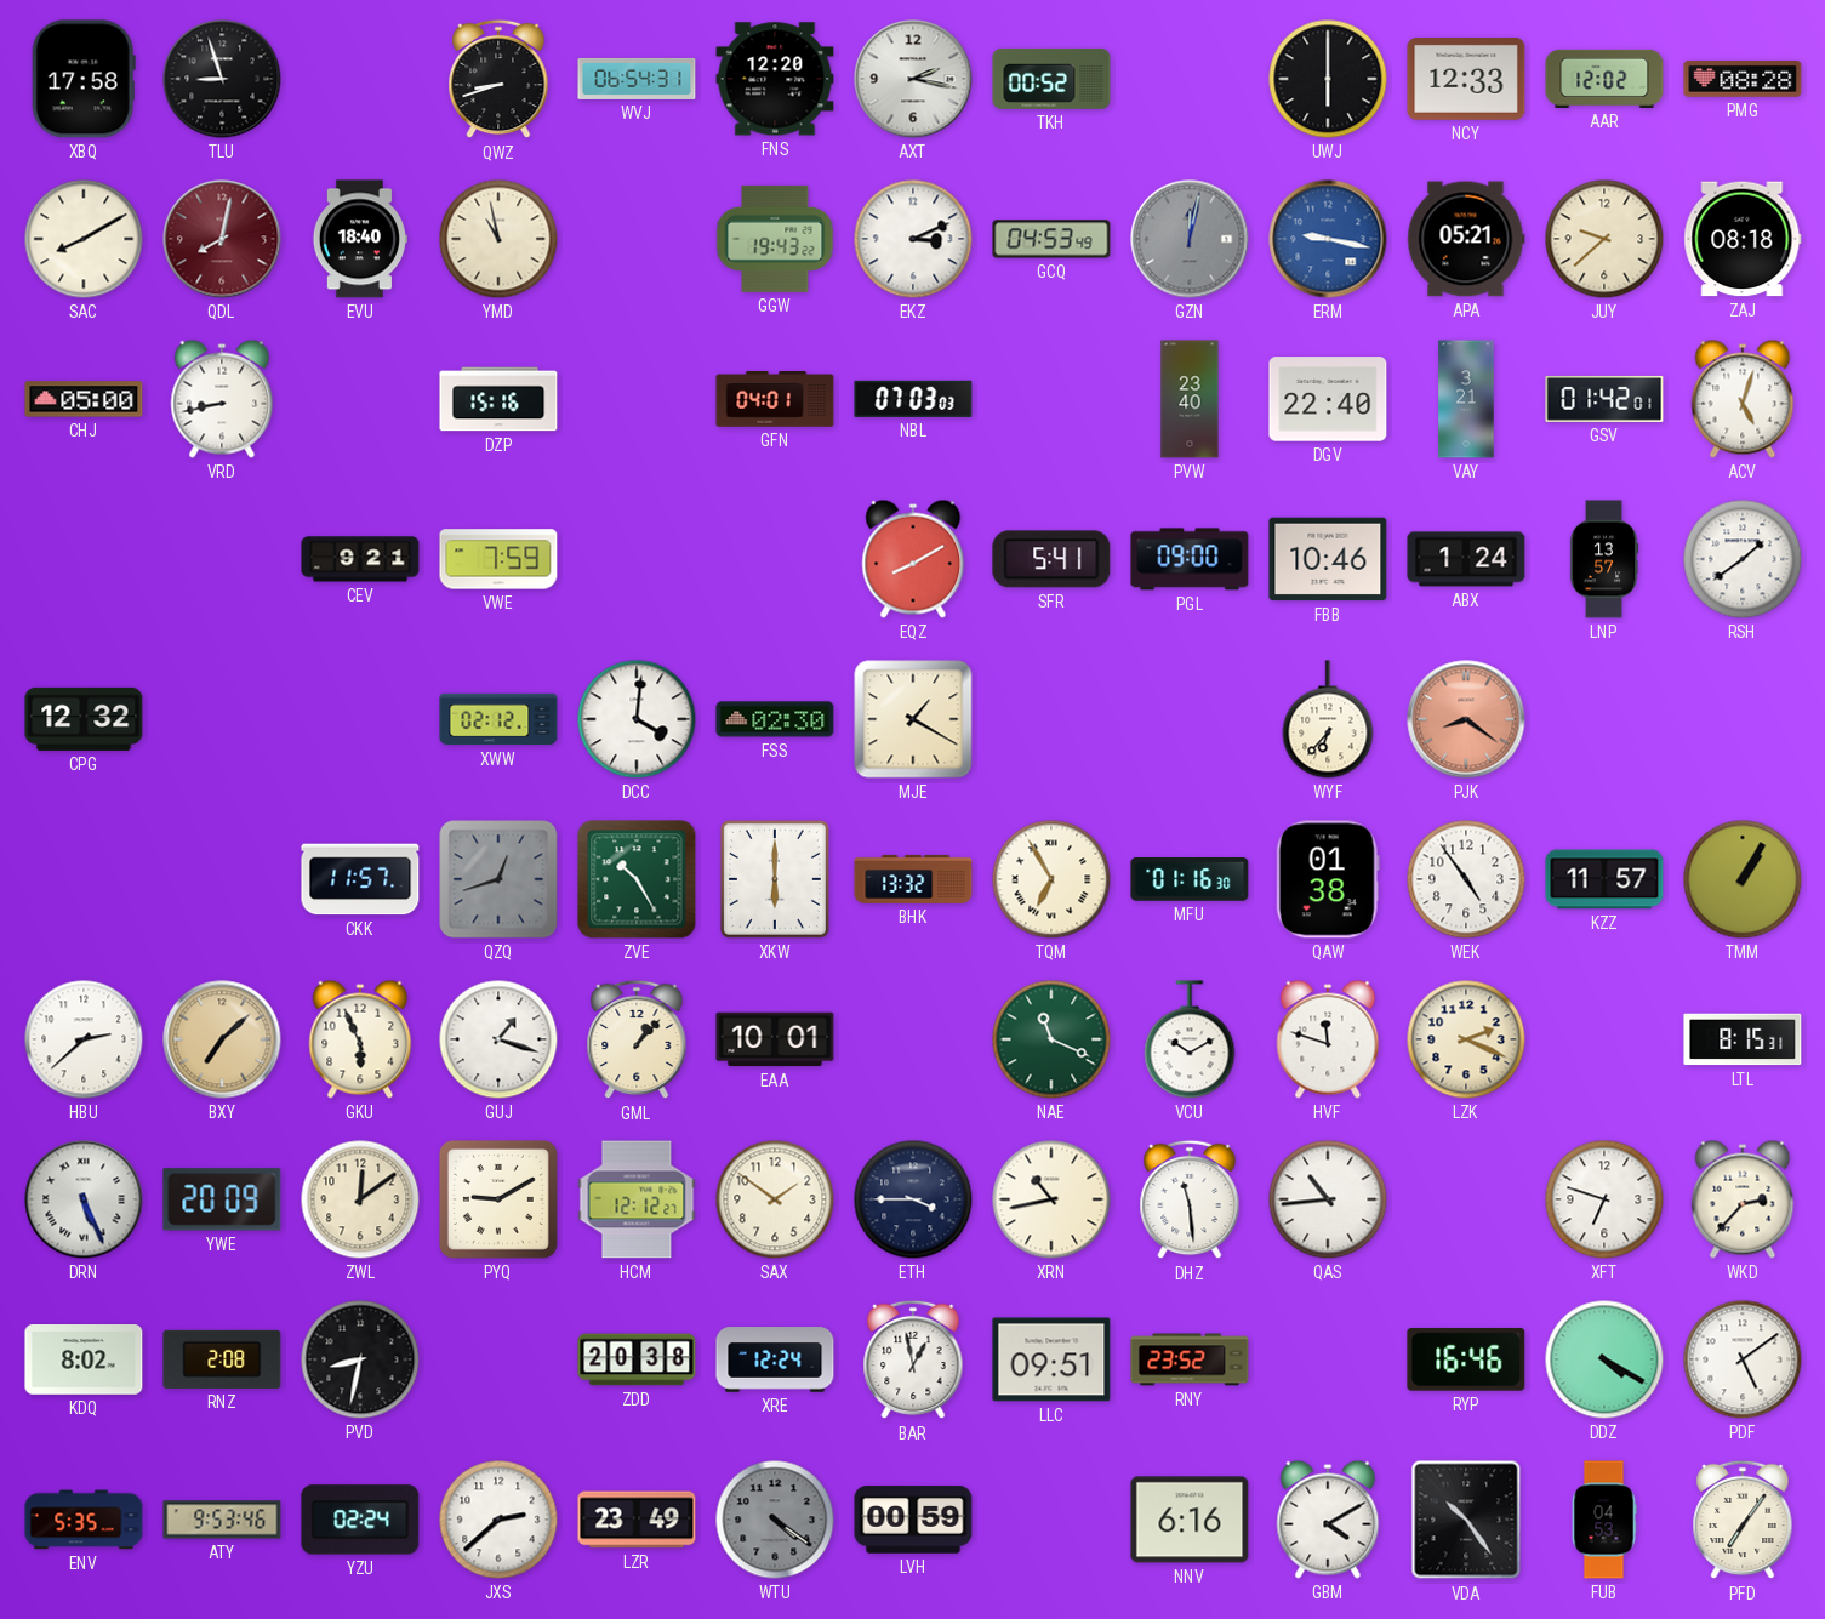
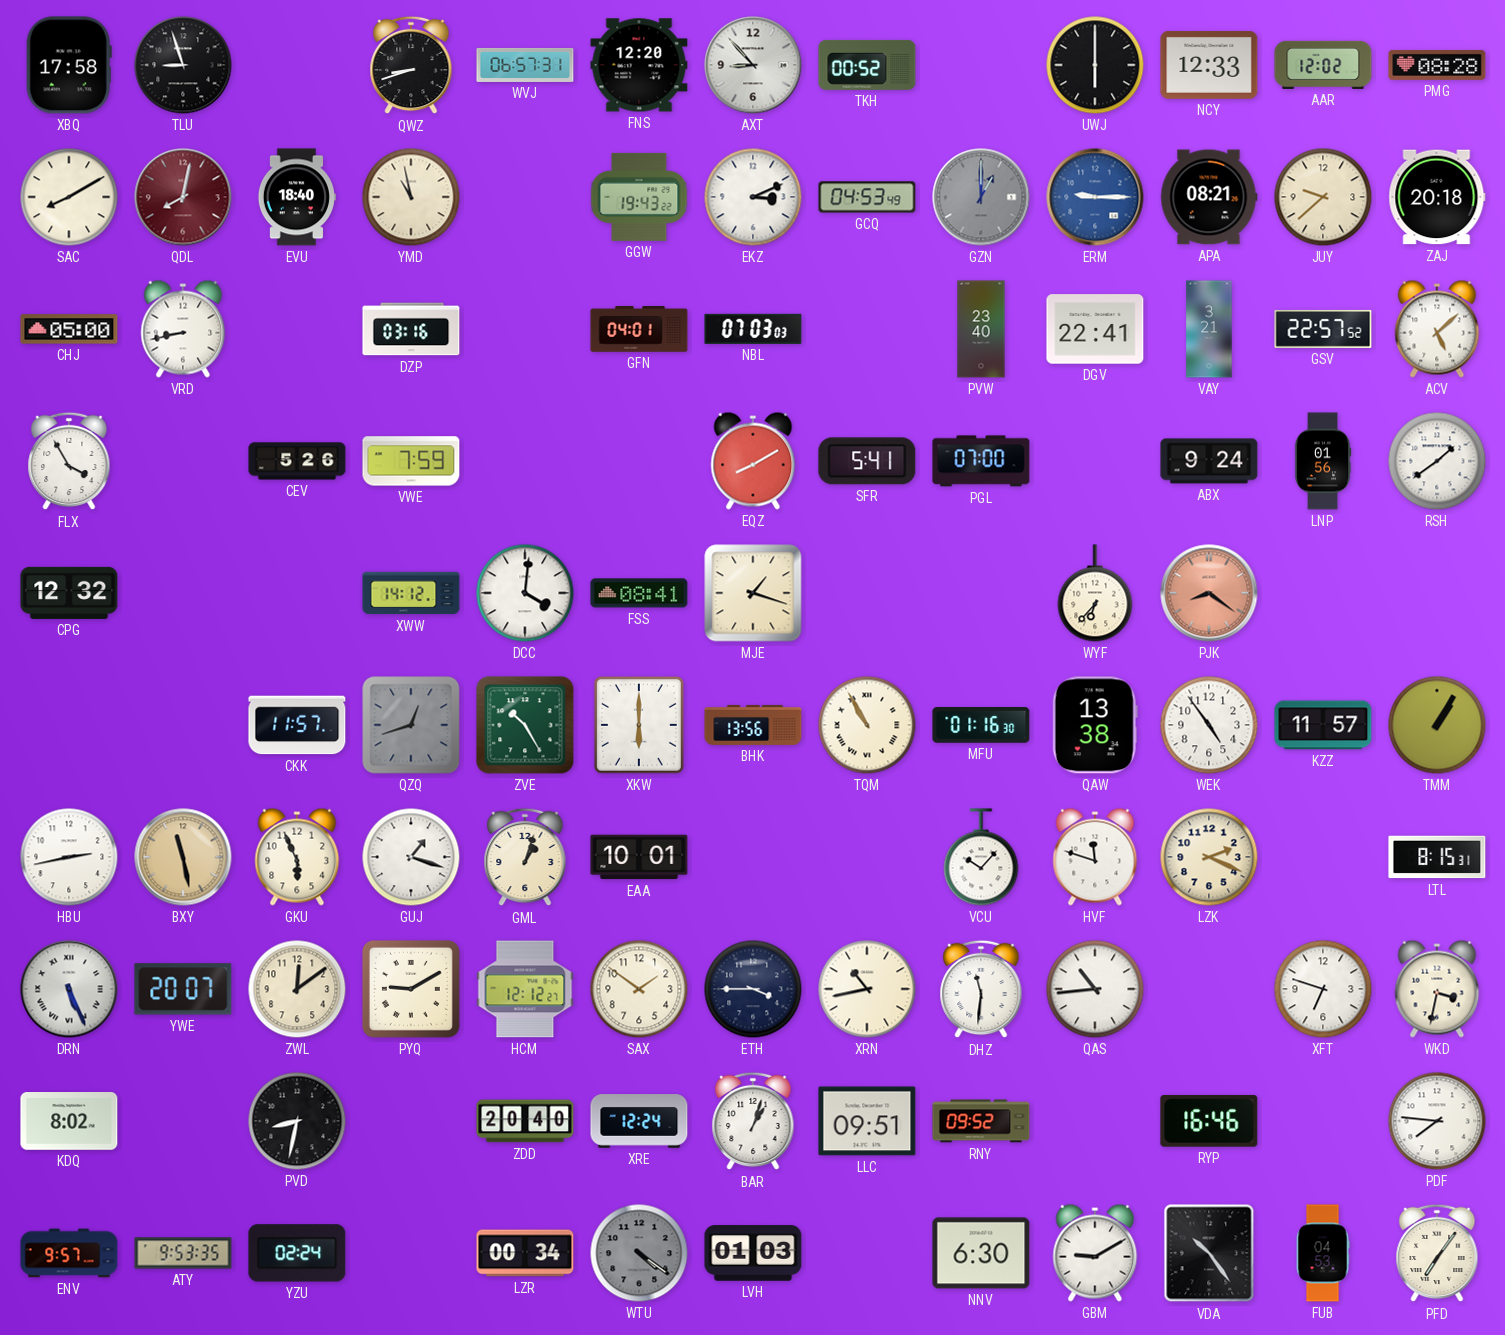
WVJ: 06:54 -> 06:57
AXT: 2:17 -> 8:53
GZN: 12:02 -> 1:00
ERM: 9:17 -> 9:15
APA: 05:21 -> 08:21
ZAJ: 08:18 -> 20:18
DZP: 15:16 -> 03:16
DGV: 22:40 -> 22:41
GSV: 01:42 -> 22:57
ACV: 5:03 -> 5:08
FLX: none -> 3:55
CEV: 9:21 -> 5:26
PGL: 09:00 -> 07:00
FBB: 10:46 -> none
ABX: 1:24 -> 9:24
LNP: 13:57 -> 01:56
XWW: 02:12 -> 14:12
FSS: 02:30 -> 08:41
MJE: 1:20 -> 1:18
BHK: 13:32 -> 13:56
TQM: 6:55 -> 10:55
QAW: 01:38 -> 13:38
HBU: 2:38 -> 2:43
BXY: 7:08 -> 11:28
GML: 1:07 -> 1:03
NAE: 11:19 -> none
VCU: 10:10 -> 10:07
YWE: 20:09 -> 20:07
DHZ: 11:29 -> 11:31
WKD: 2:37 -> 3:32
RNZ: 2:08 -> none
ZDD: 20:38 -> 20:40
BAR: 12:58 -> 1:03
RNY: 23:52 -> 09:52
DDZ: 4:20 -> none
PDF: 5:09 -> 7:46
ENV: 5:35 -> 9:57
ATY: 9:53:46 -> 9:53:35
JXS: 2:38 -> none
LZR: 23:49 -> 00:34
LVH: 00:59 -> 01:03
NNV: 6:16 -> 6:30
GBM: 4:10 -> 9:10
